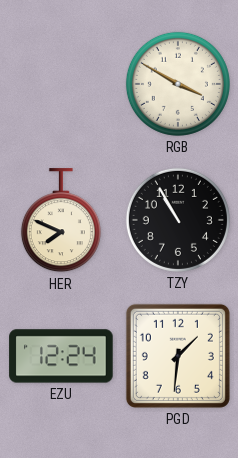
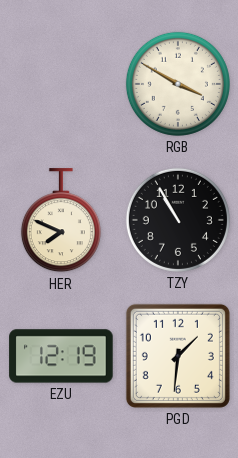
EZU: 12:24 -> 12:19
